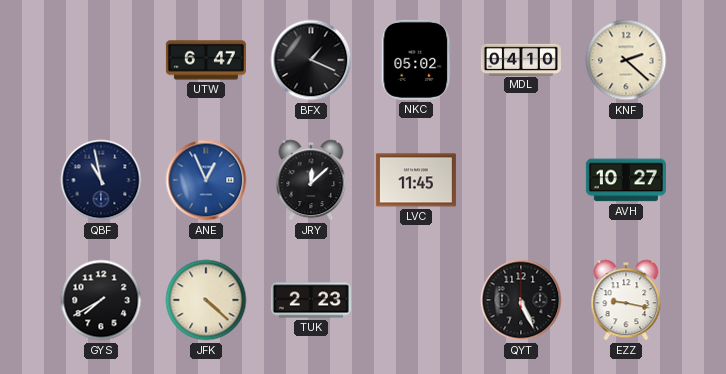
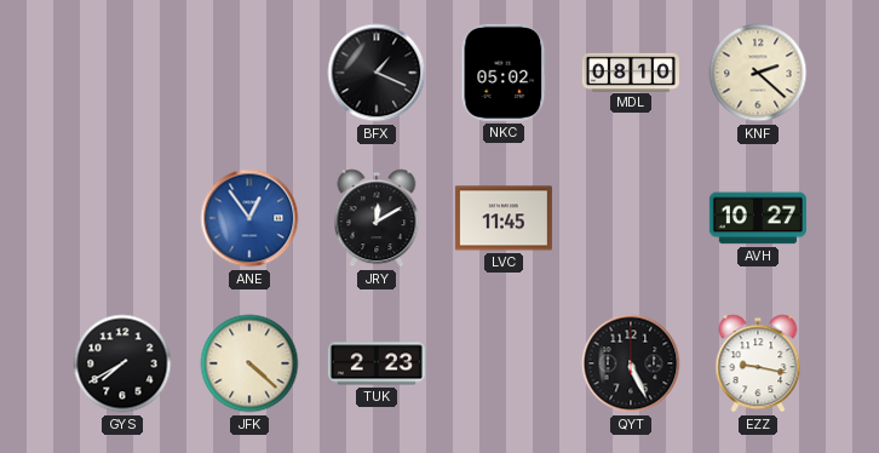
UTW: 6:47 -> none
MDL: 04:10 -> 08:10
QBF: 10:58 -> none
ANE: 12:56 -> 12:54
JRY: 12:08 -> 12:10
